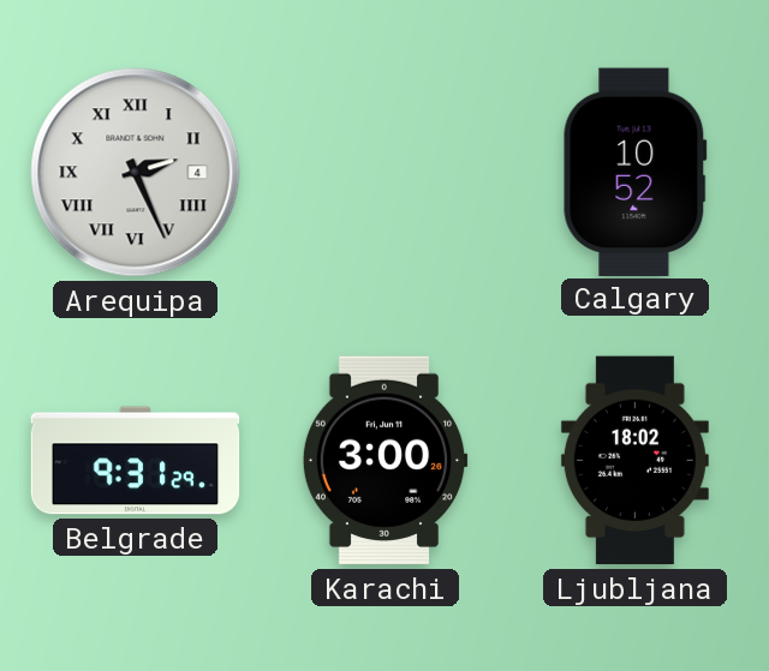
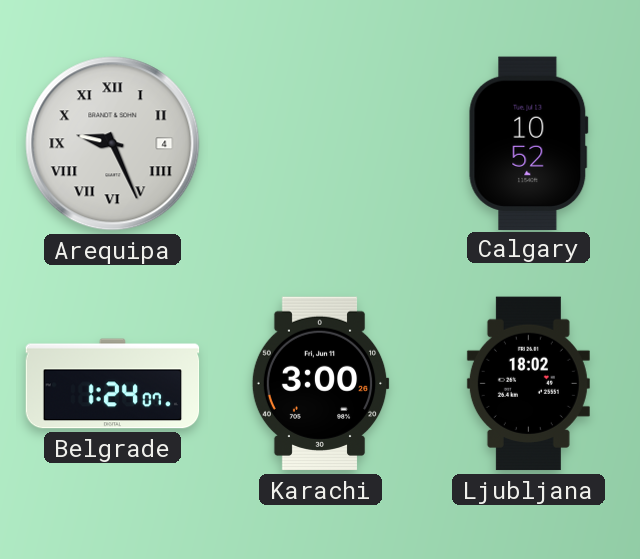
Arequipa: 2:26 -> 9:26
Belgrade: 9:31 -> 1:24
